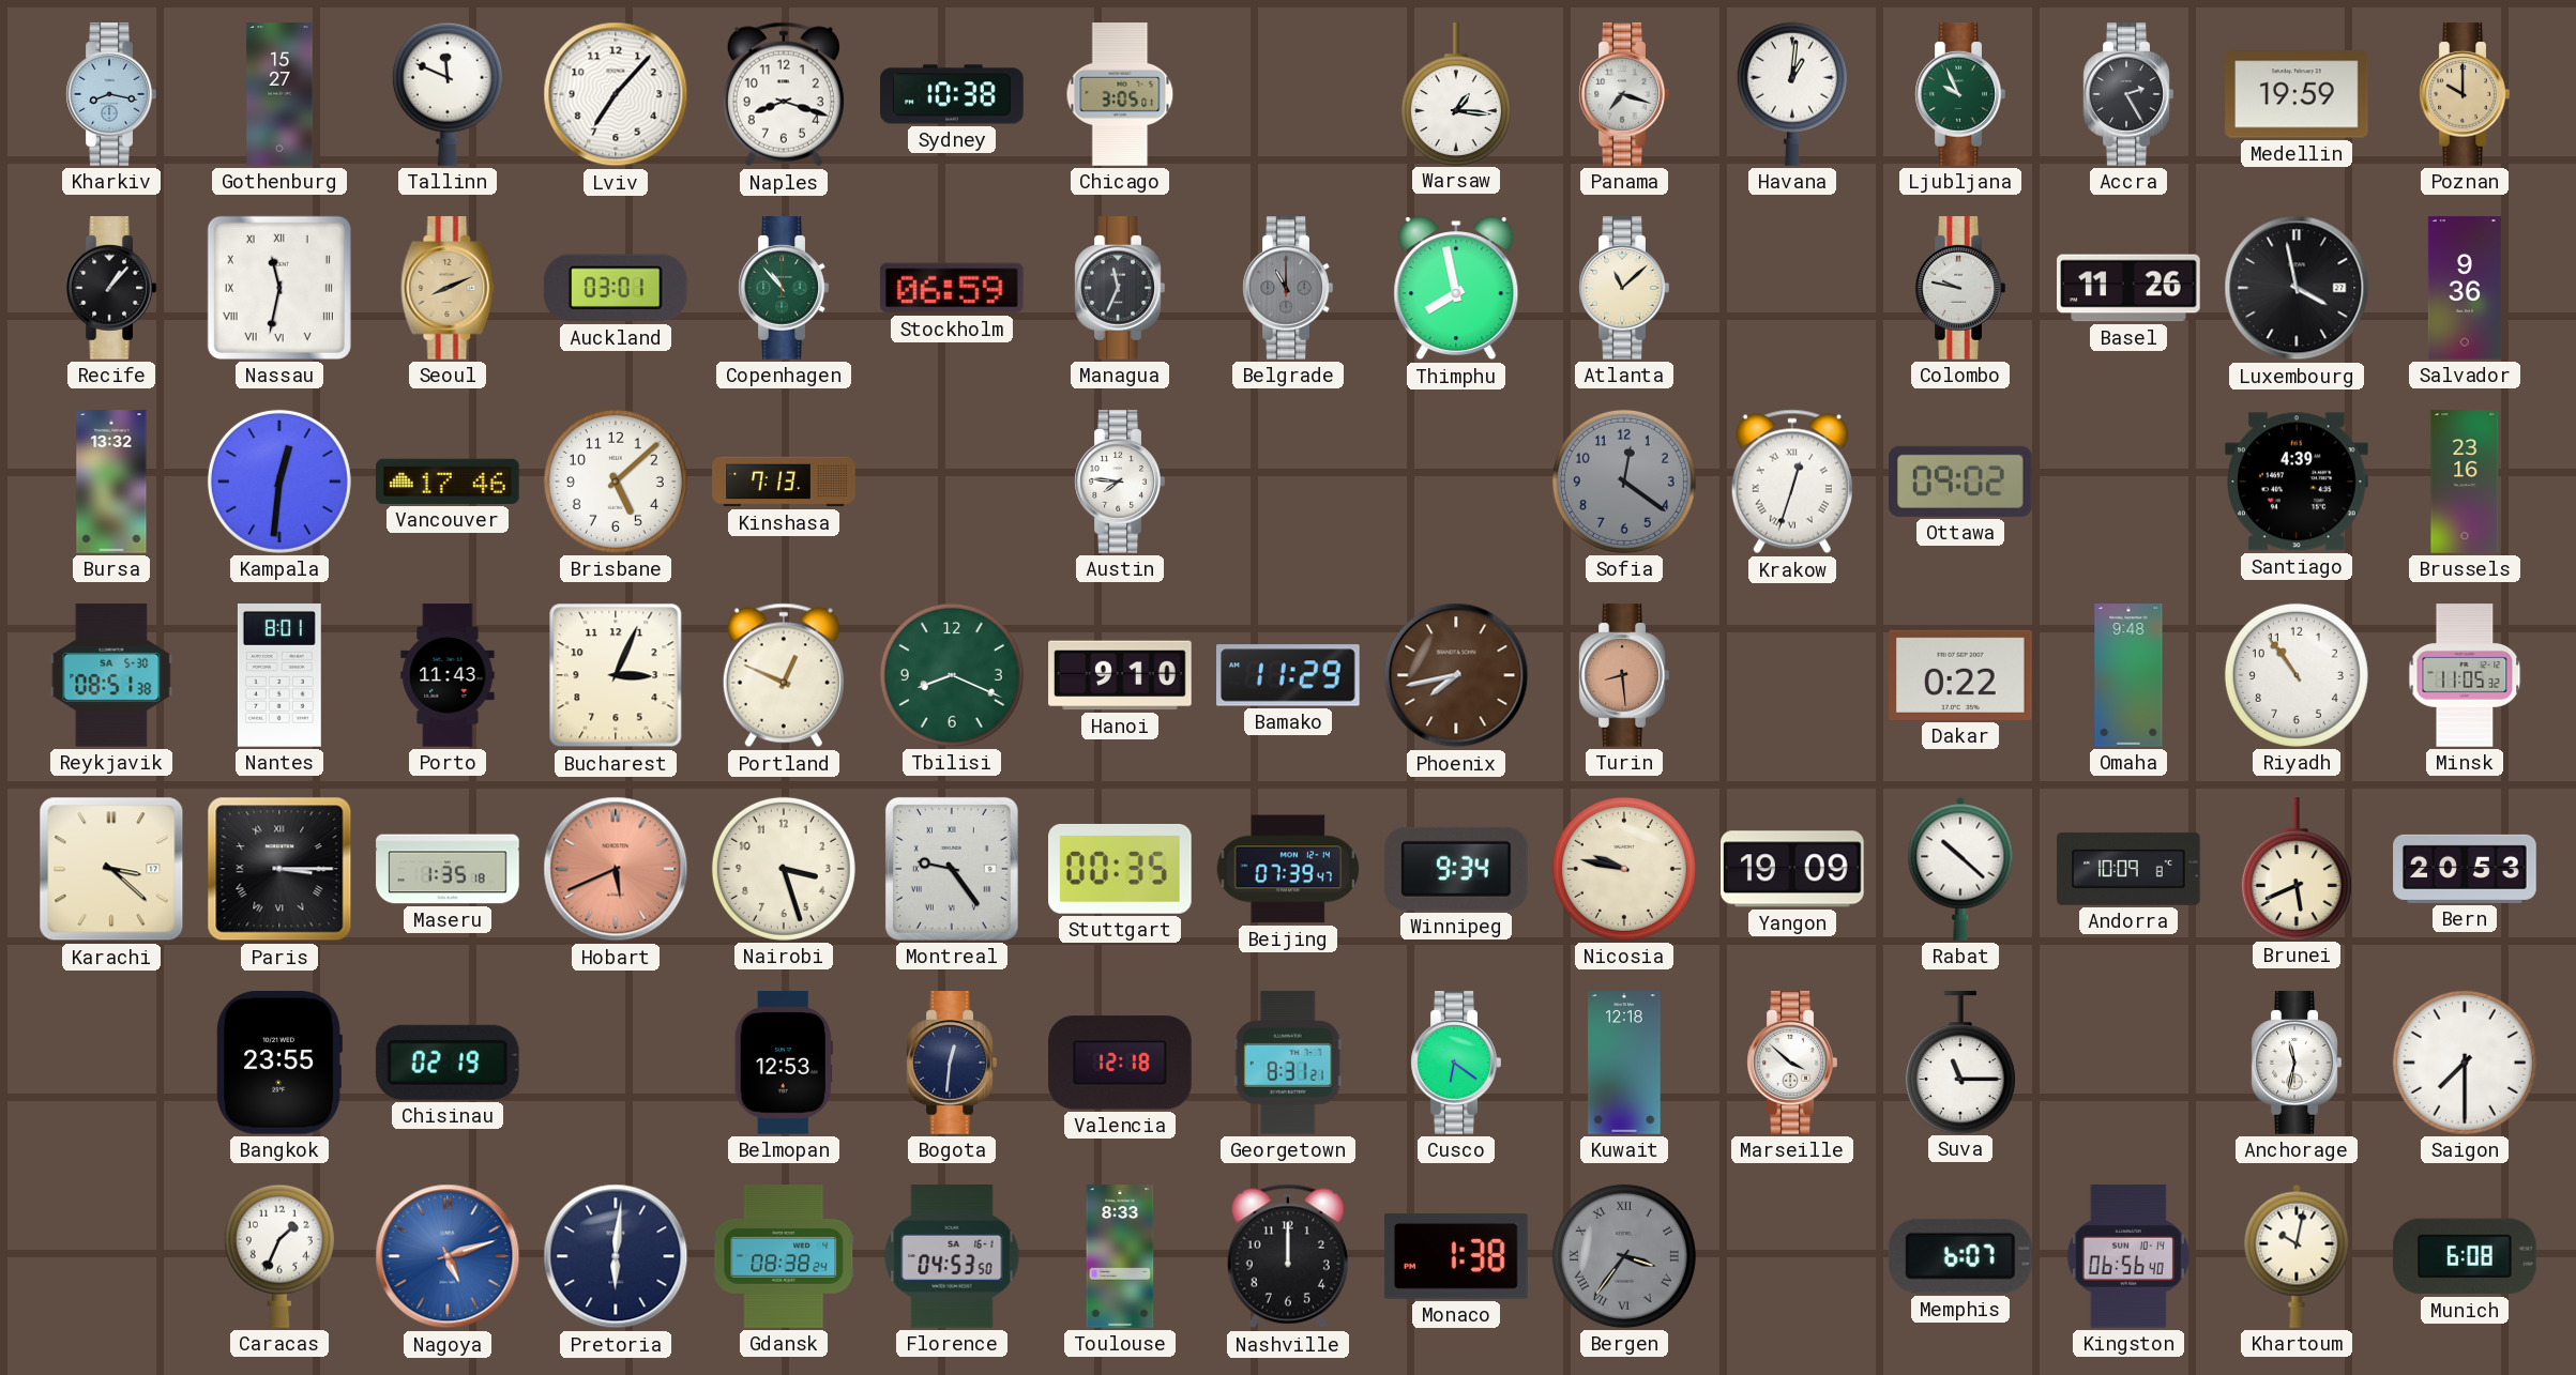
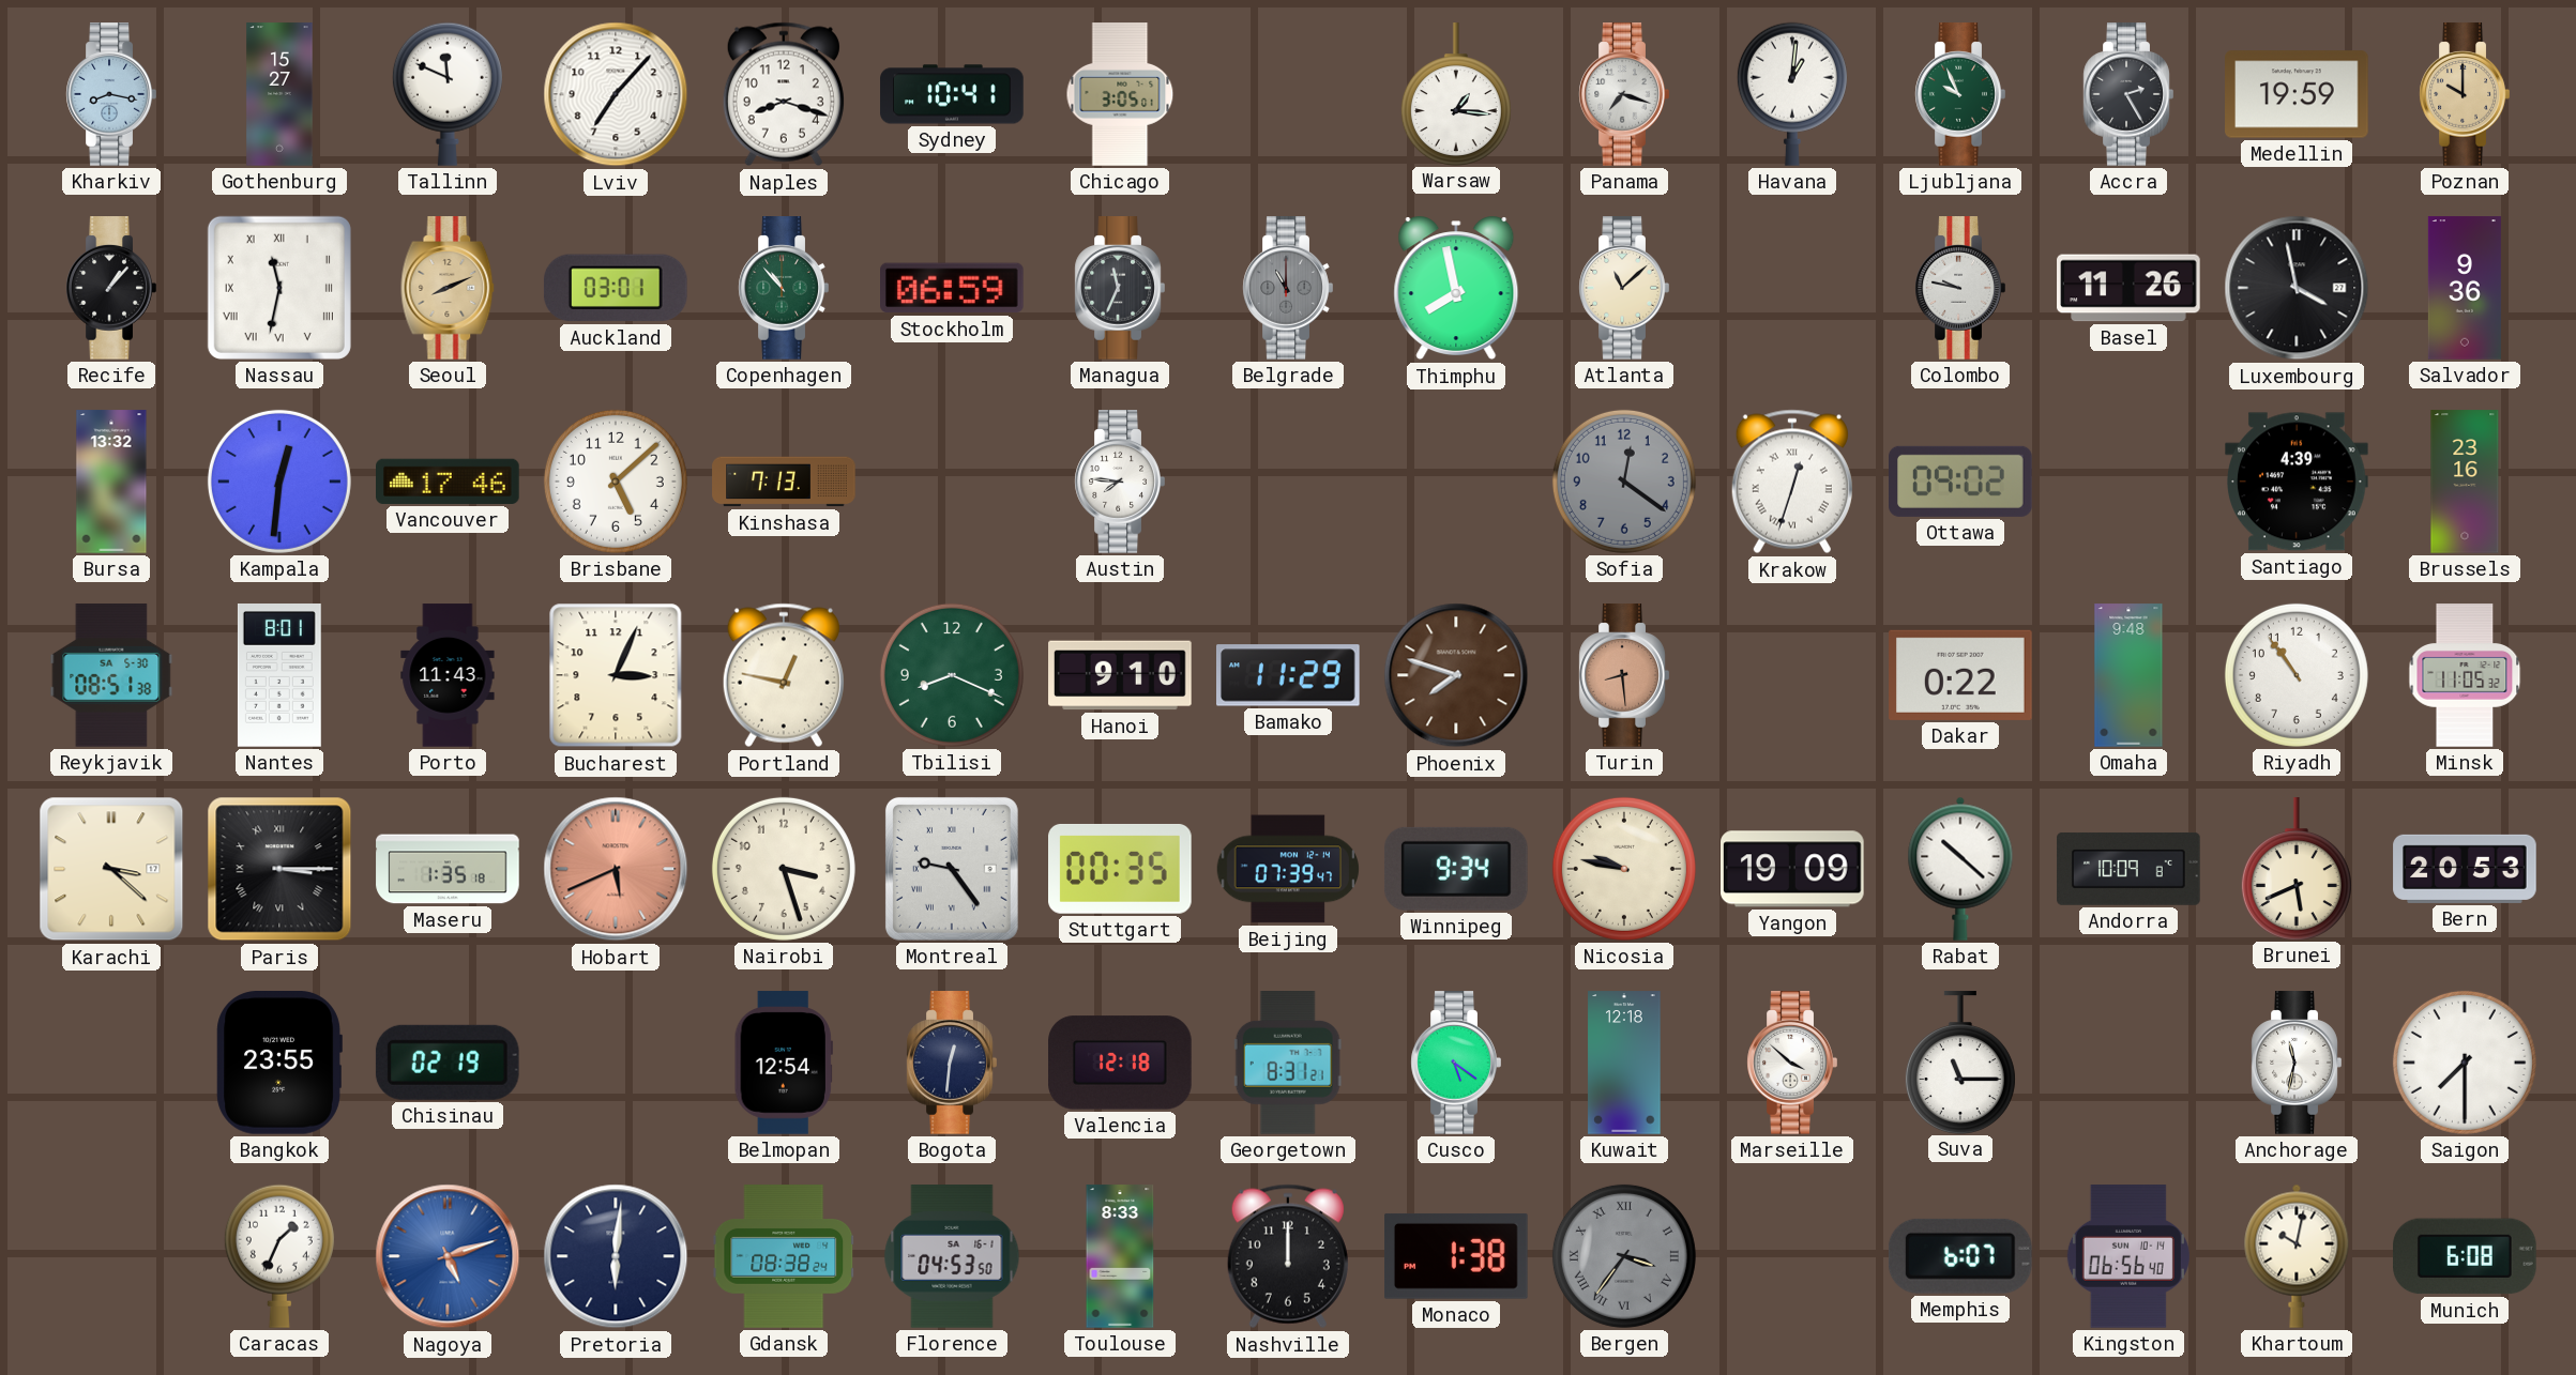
Sydney: 10:38 -> 10:41
Portland: 12:49 -> 12:47
Phoenix: 7:43 -> 7:48
Belmopan: 12:53 -> 12:54
Cusco: 6:21 -> 5:21
